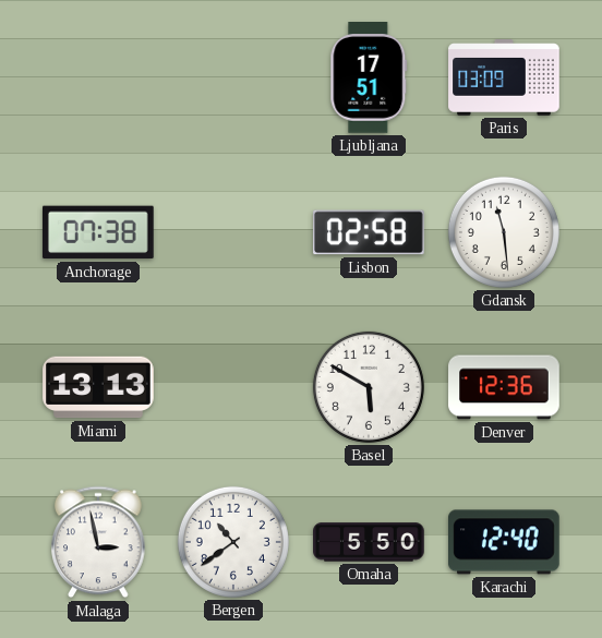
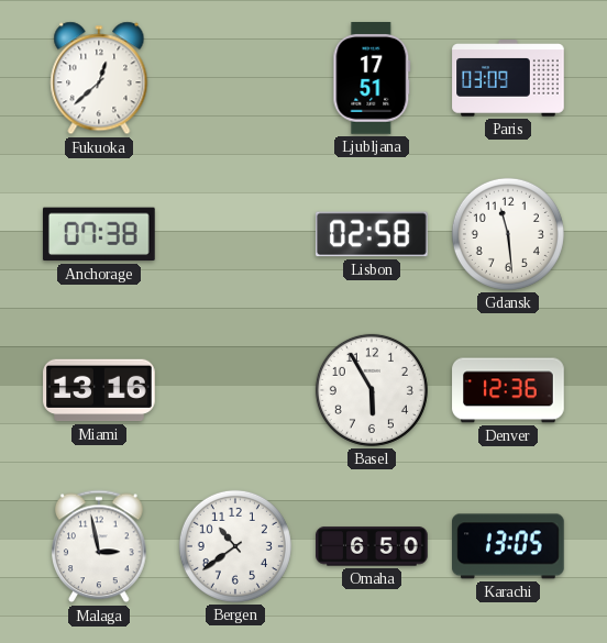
Fukuoka: none -> 12:38
Miami: 13:13 -> 13:16
Basel: 5:50 -> 5:55
Omaha: 5:50 -> 6:50
Karachi: 12:40 -> 13:05
